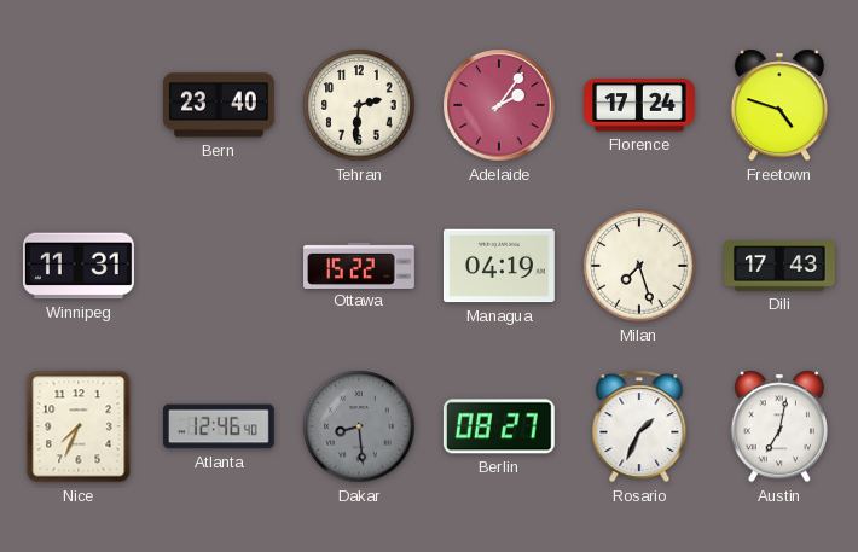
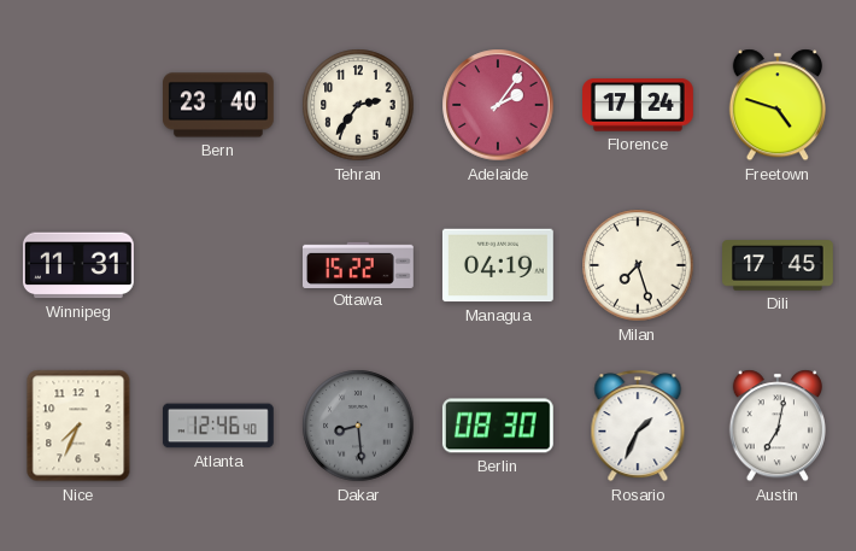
Tehran: 2:31 -> 2:36
Dili: 17:43 -> 17:45
Berlin: 08:27 -> 08:30
